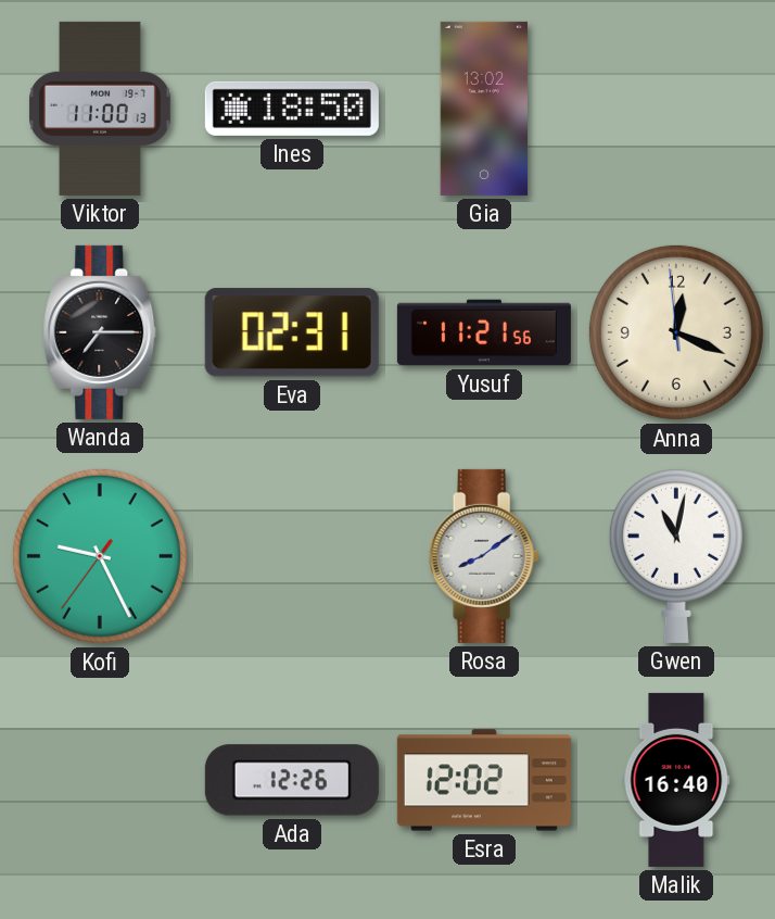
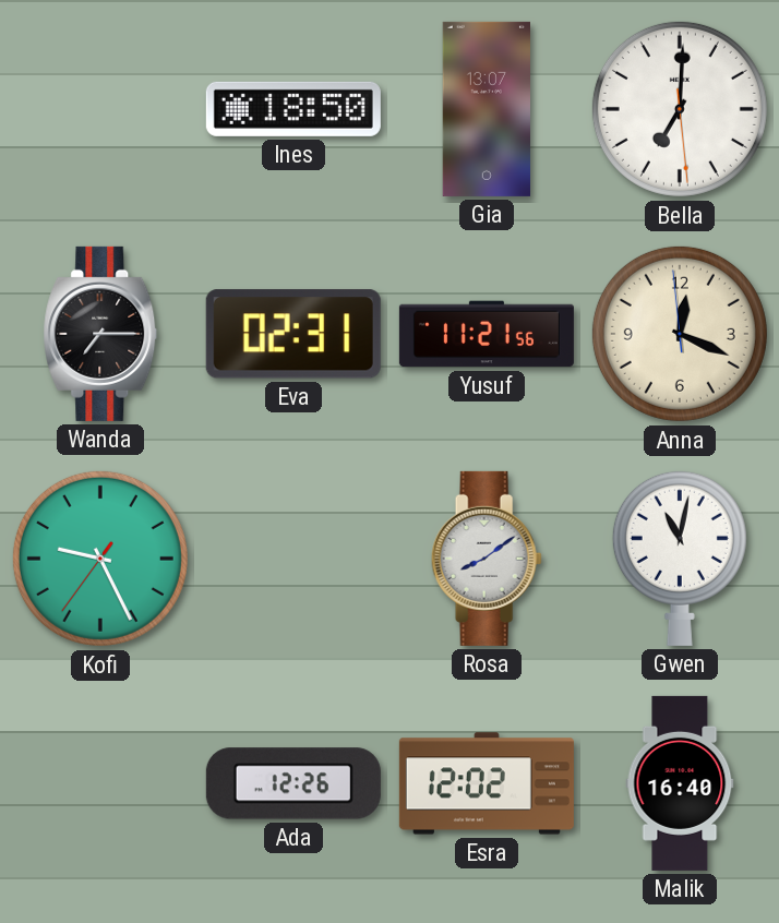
Viktor: 11:00 -> none
Gia: 13:02 -> 13:07
Bella: none -> 7:00
